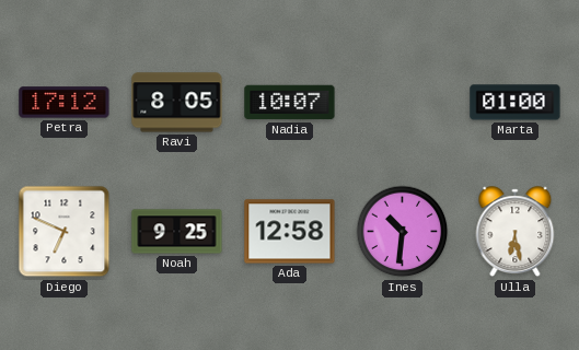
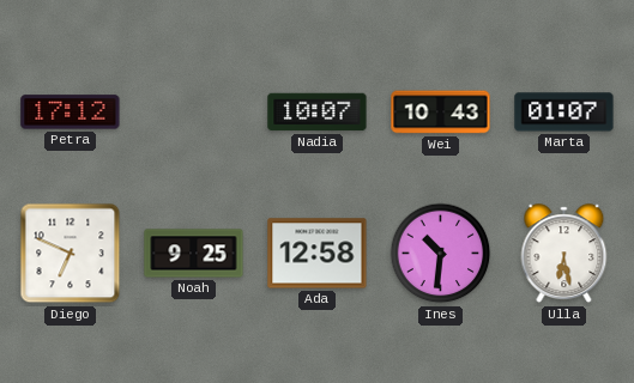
Ravi: 8:05 -> none
Wei: none -> 10:43
Marta: 01:00 -> 01:07
